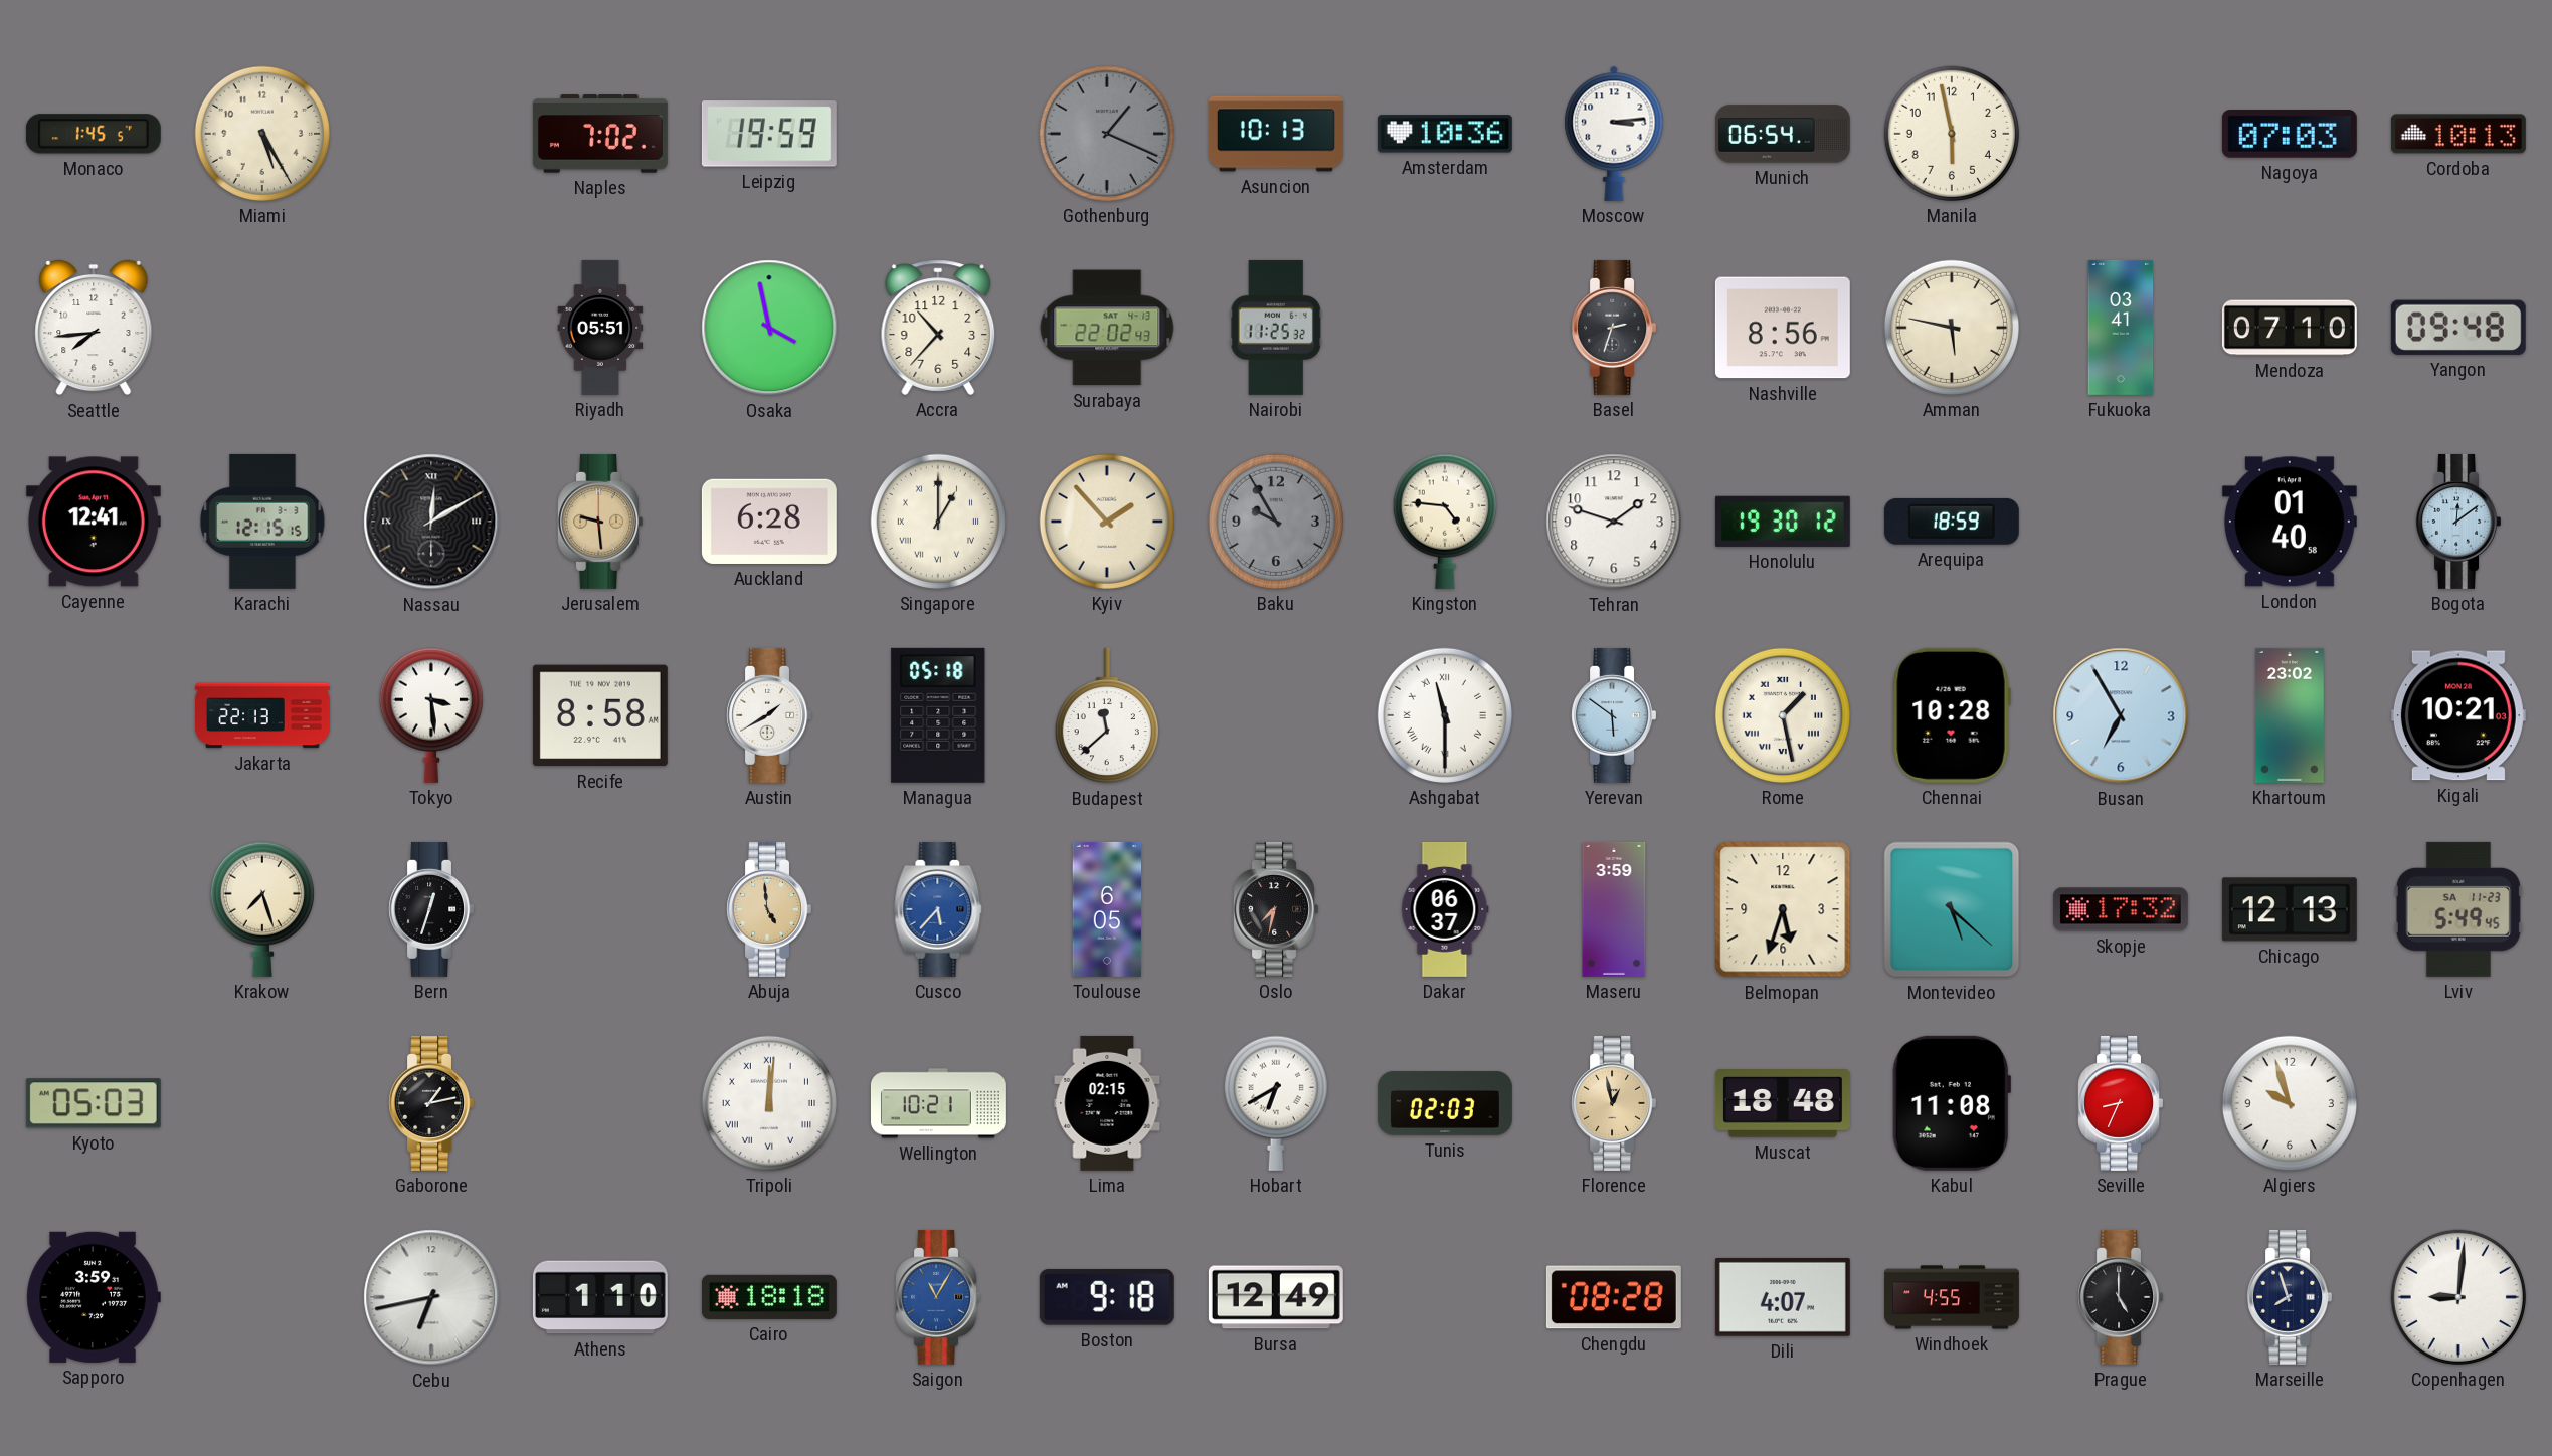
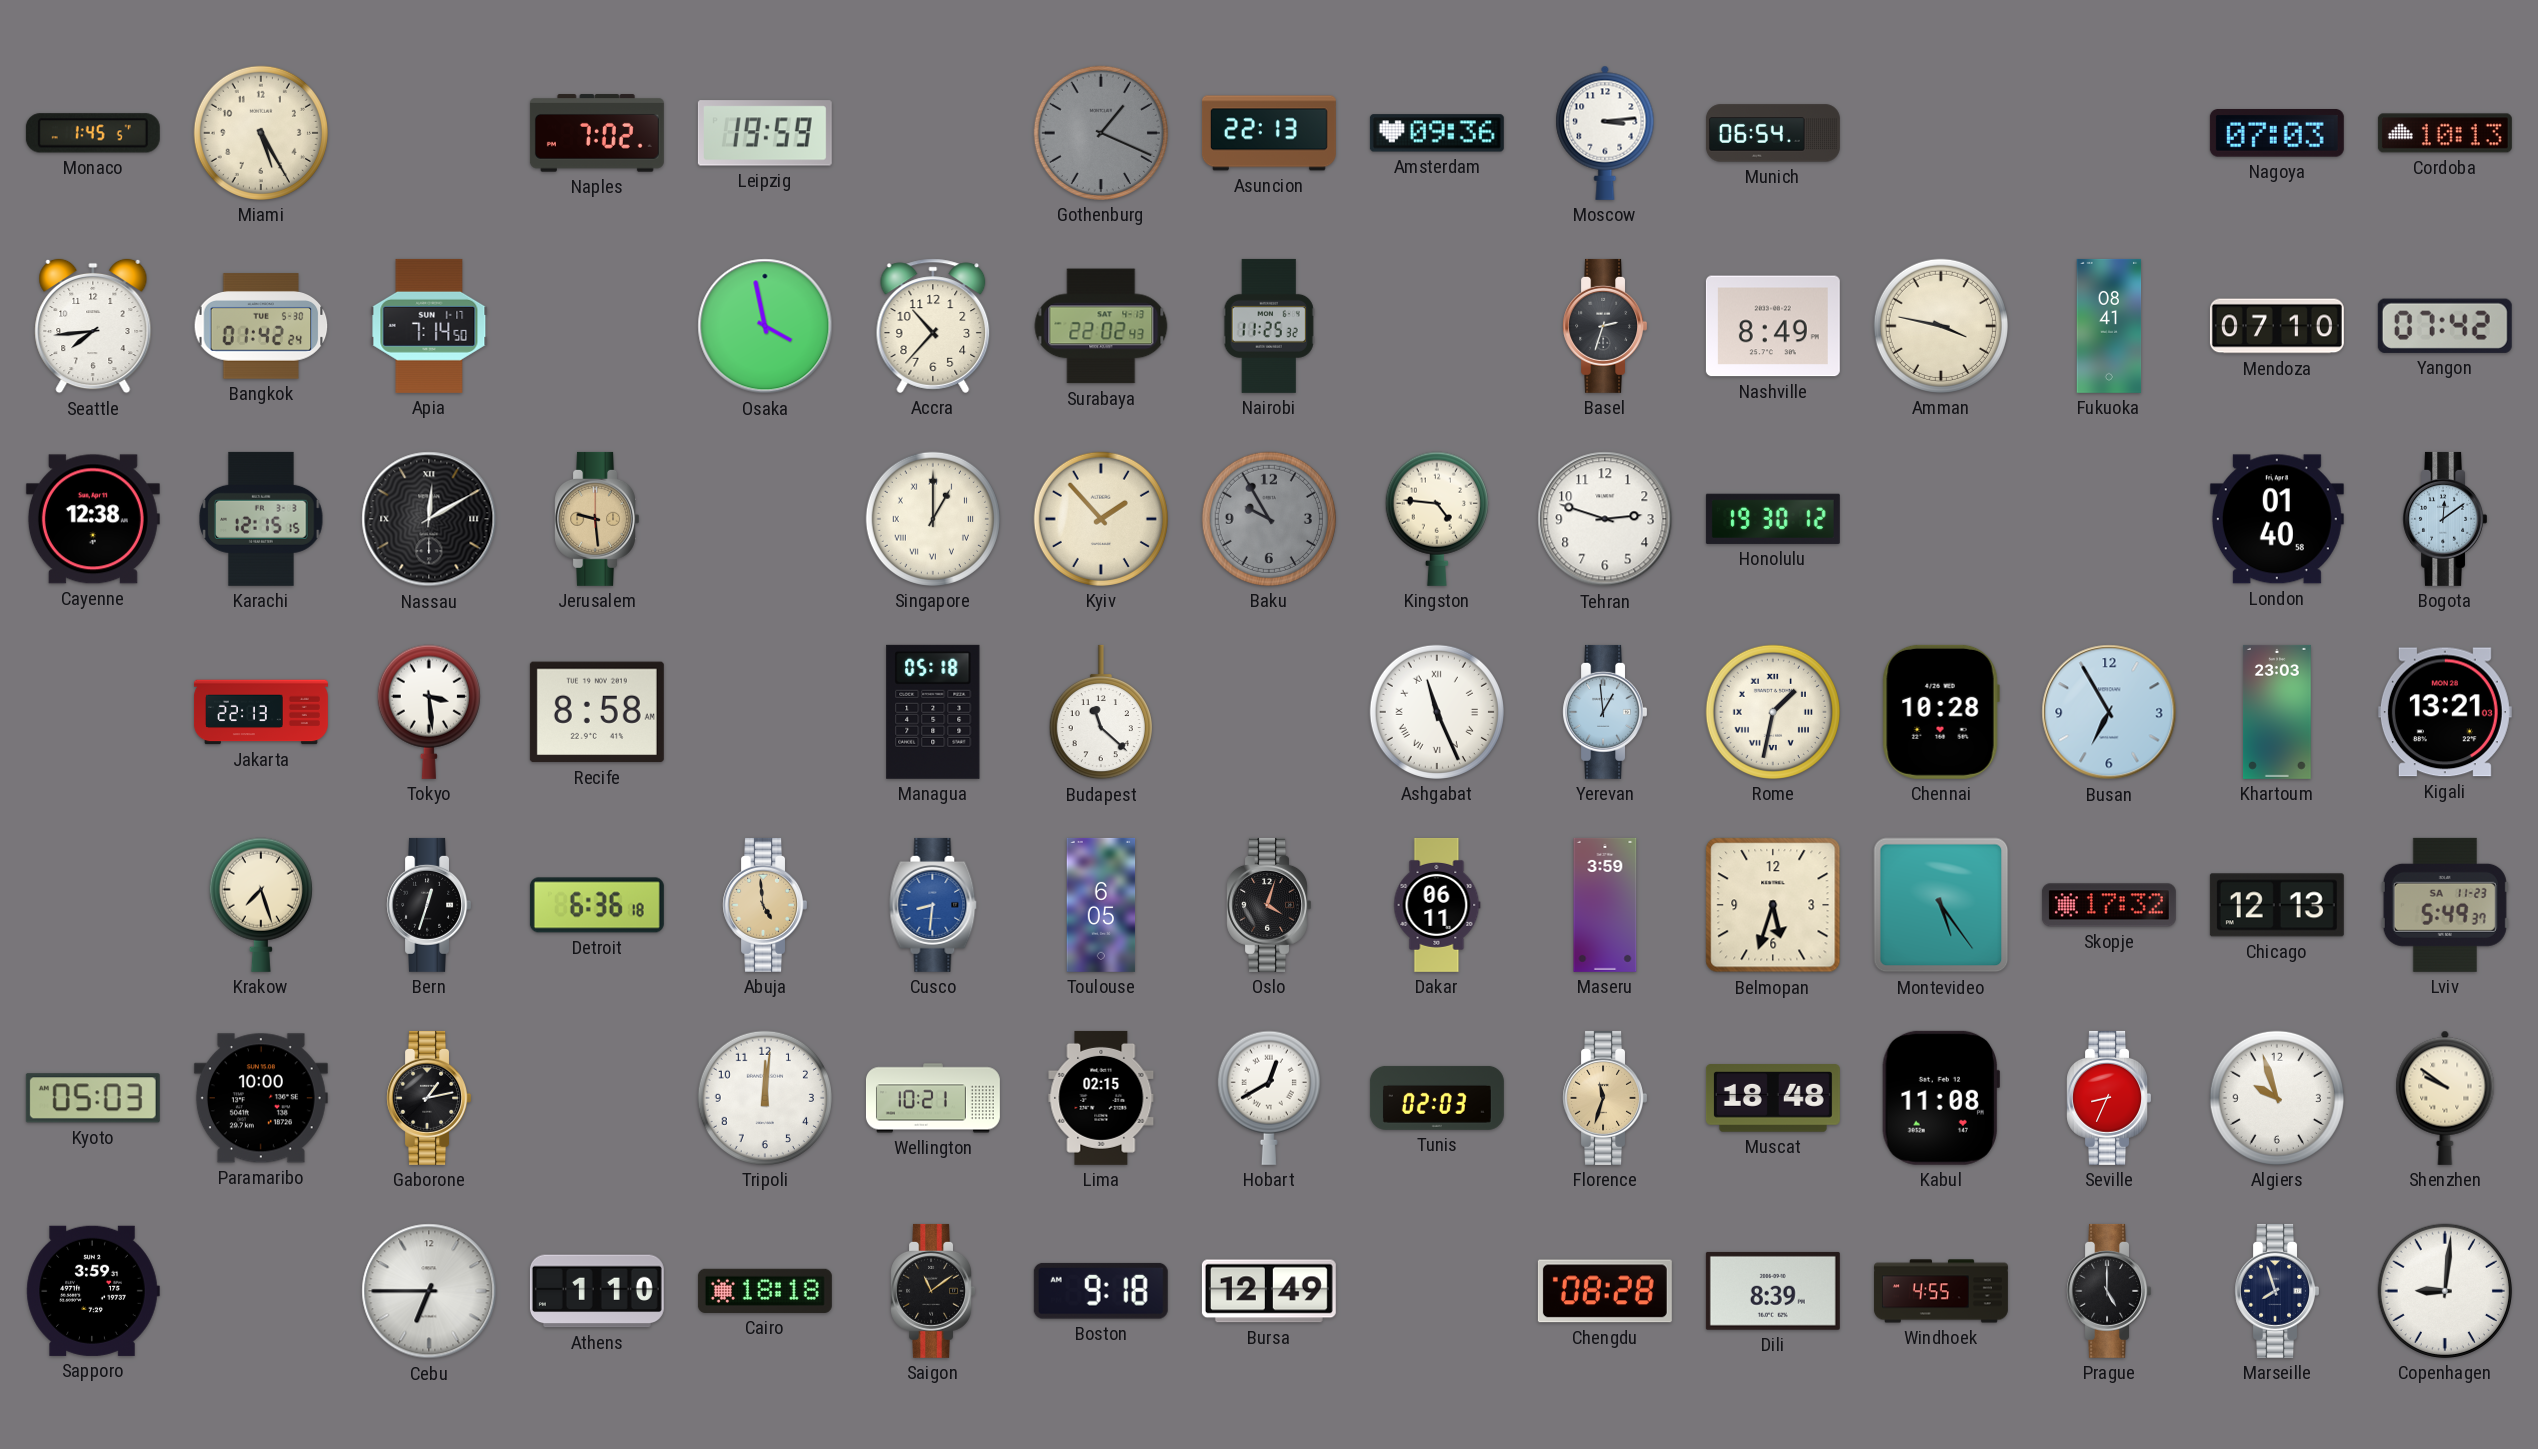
Asuncion: 10:13 -> 22:13
Amsterdam: 10:36 -> 09:36
Manila: 5:58 -> none
Bangkok: none -> 01:42
Apia: none -> 7:14
Riyadh: 05:51 -> none
Nashville: 8:56 -> 8:49
Amman: 5:47 -> 3:47
Fukuoka: 03:41 -> 08:41
Yangon: 09:48 -> 07:42
Cayenne: 12:41 -> 12:38
Auckland: 6:28 -> none
Tehran: 1:48 -> 2:48
Arequipa: 18:59 -> none
Austin: 1:40 -> none
Budapest: 11:38 -> 11:22
Ashgabat: 11:30 -> 11:26
Yerevan: 5:51 -> 12:59
Rome: 1:28 -> 1:32
Khartoum: 23:02 -> 23:03
Kigali: 10:21 -> 13:21
Detroit: none -> 6:36
Cusco: 5:37 -> 8:31
Oslo: 7:32 -> 4:03
Dakar: 06:37 -> 06:11
Montevideo: 5:22 -> 5:24
Lviv: 5:49:45 -> 5:49:37
Paramaribo: none -> 10:00
Tripoli numerals: Roman -> Arabic
Hobart: 6:40 -> 12:40
Florence: 12:58 -> 11:33
Shenzhen: none -> 9:51
Cebu: 6:43 -> 6:45
Saigon: 11:05 -> 11:09
Saigon dial: blue -> black
Dili: 4:07 -> 8:39
